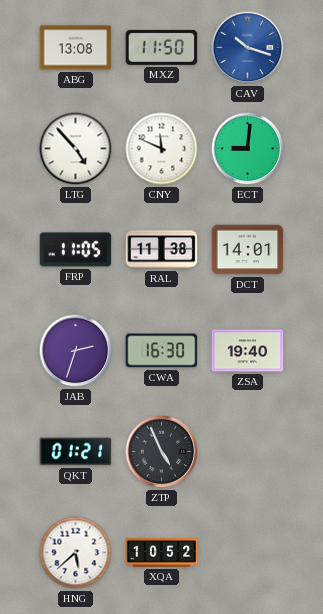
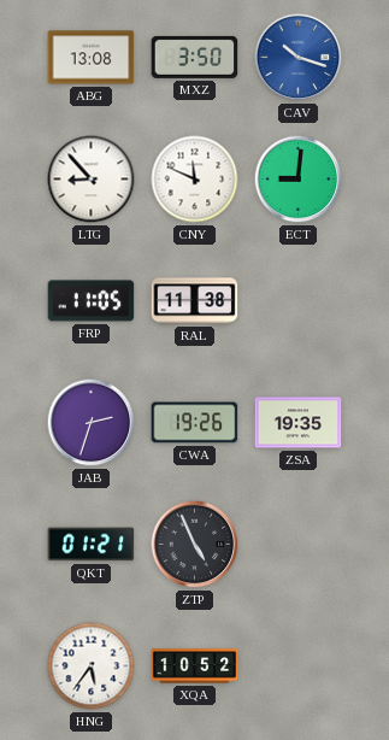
MXZ: 11:50 -> 3:50
LTG: 4:53 -> 8:53
DCT: 14:01 -> none
CWA: 16:30 -> 19:26
ZSA: 19:40 -> 19:35
HNG: 5:38 -> 5:36
